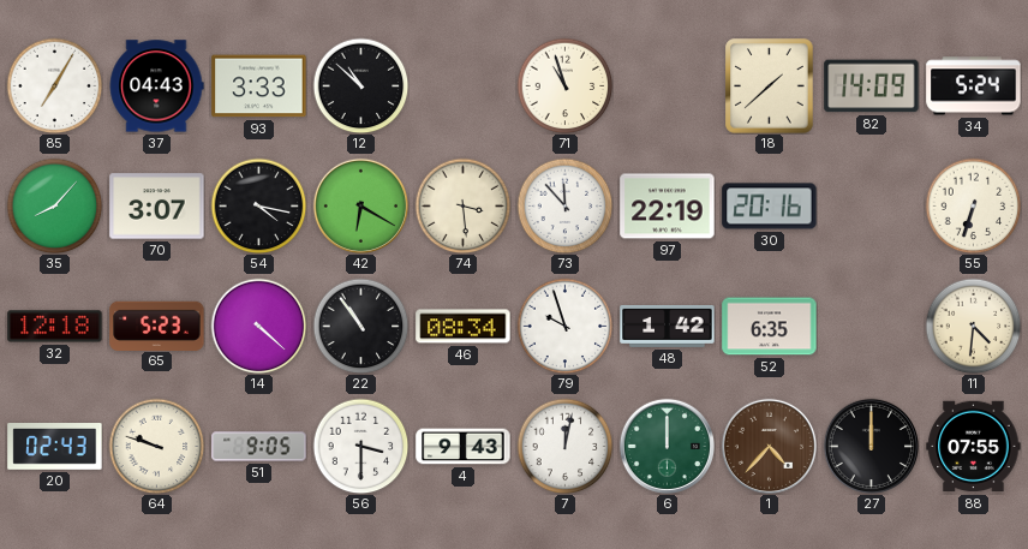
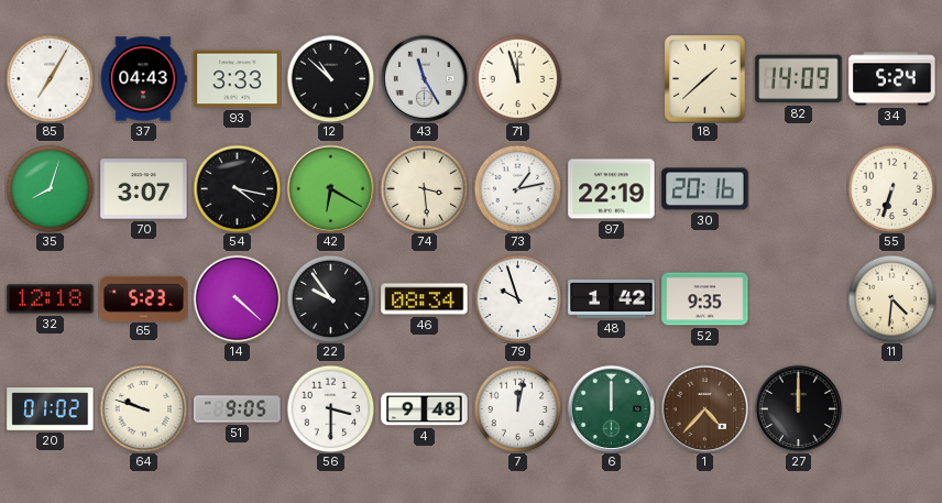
43: none -> 11:25
71: 10:57 -> 11:57
35: 8:07 -> 8:03
73: 11:53 -> 1:13
22: 10:54 -> 9:54
52: 6:35 -> 9:35
20: 02:43 -> 01:02
4: 9:43 -> 9:48
88: 07:55 -> none
